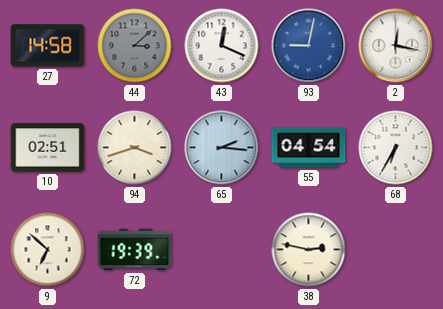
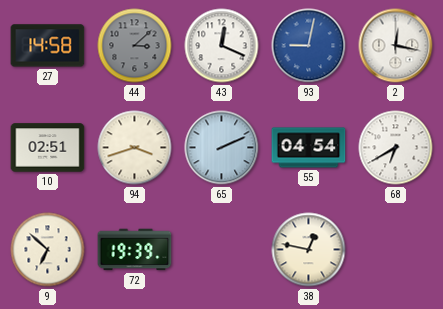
65: 2:16 -> 2:11
68: 6:35 -> 6:40
38: 2:47 -> 12:47
